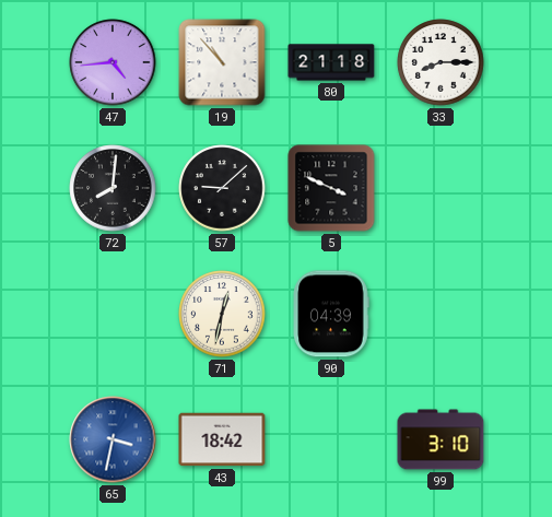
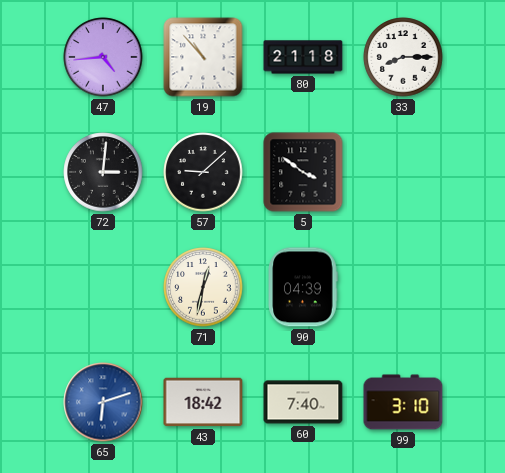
72: 8:01 -> 3:01
5: 3:49 -> 3:51
65: 3:32 -> 6:12
60: none -> 7:40
